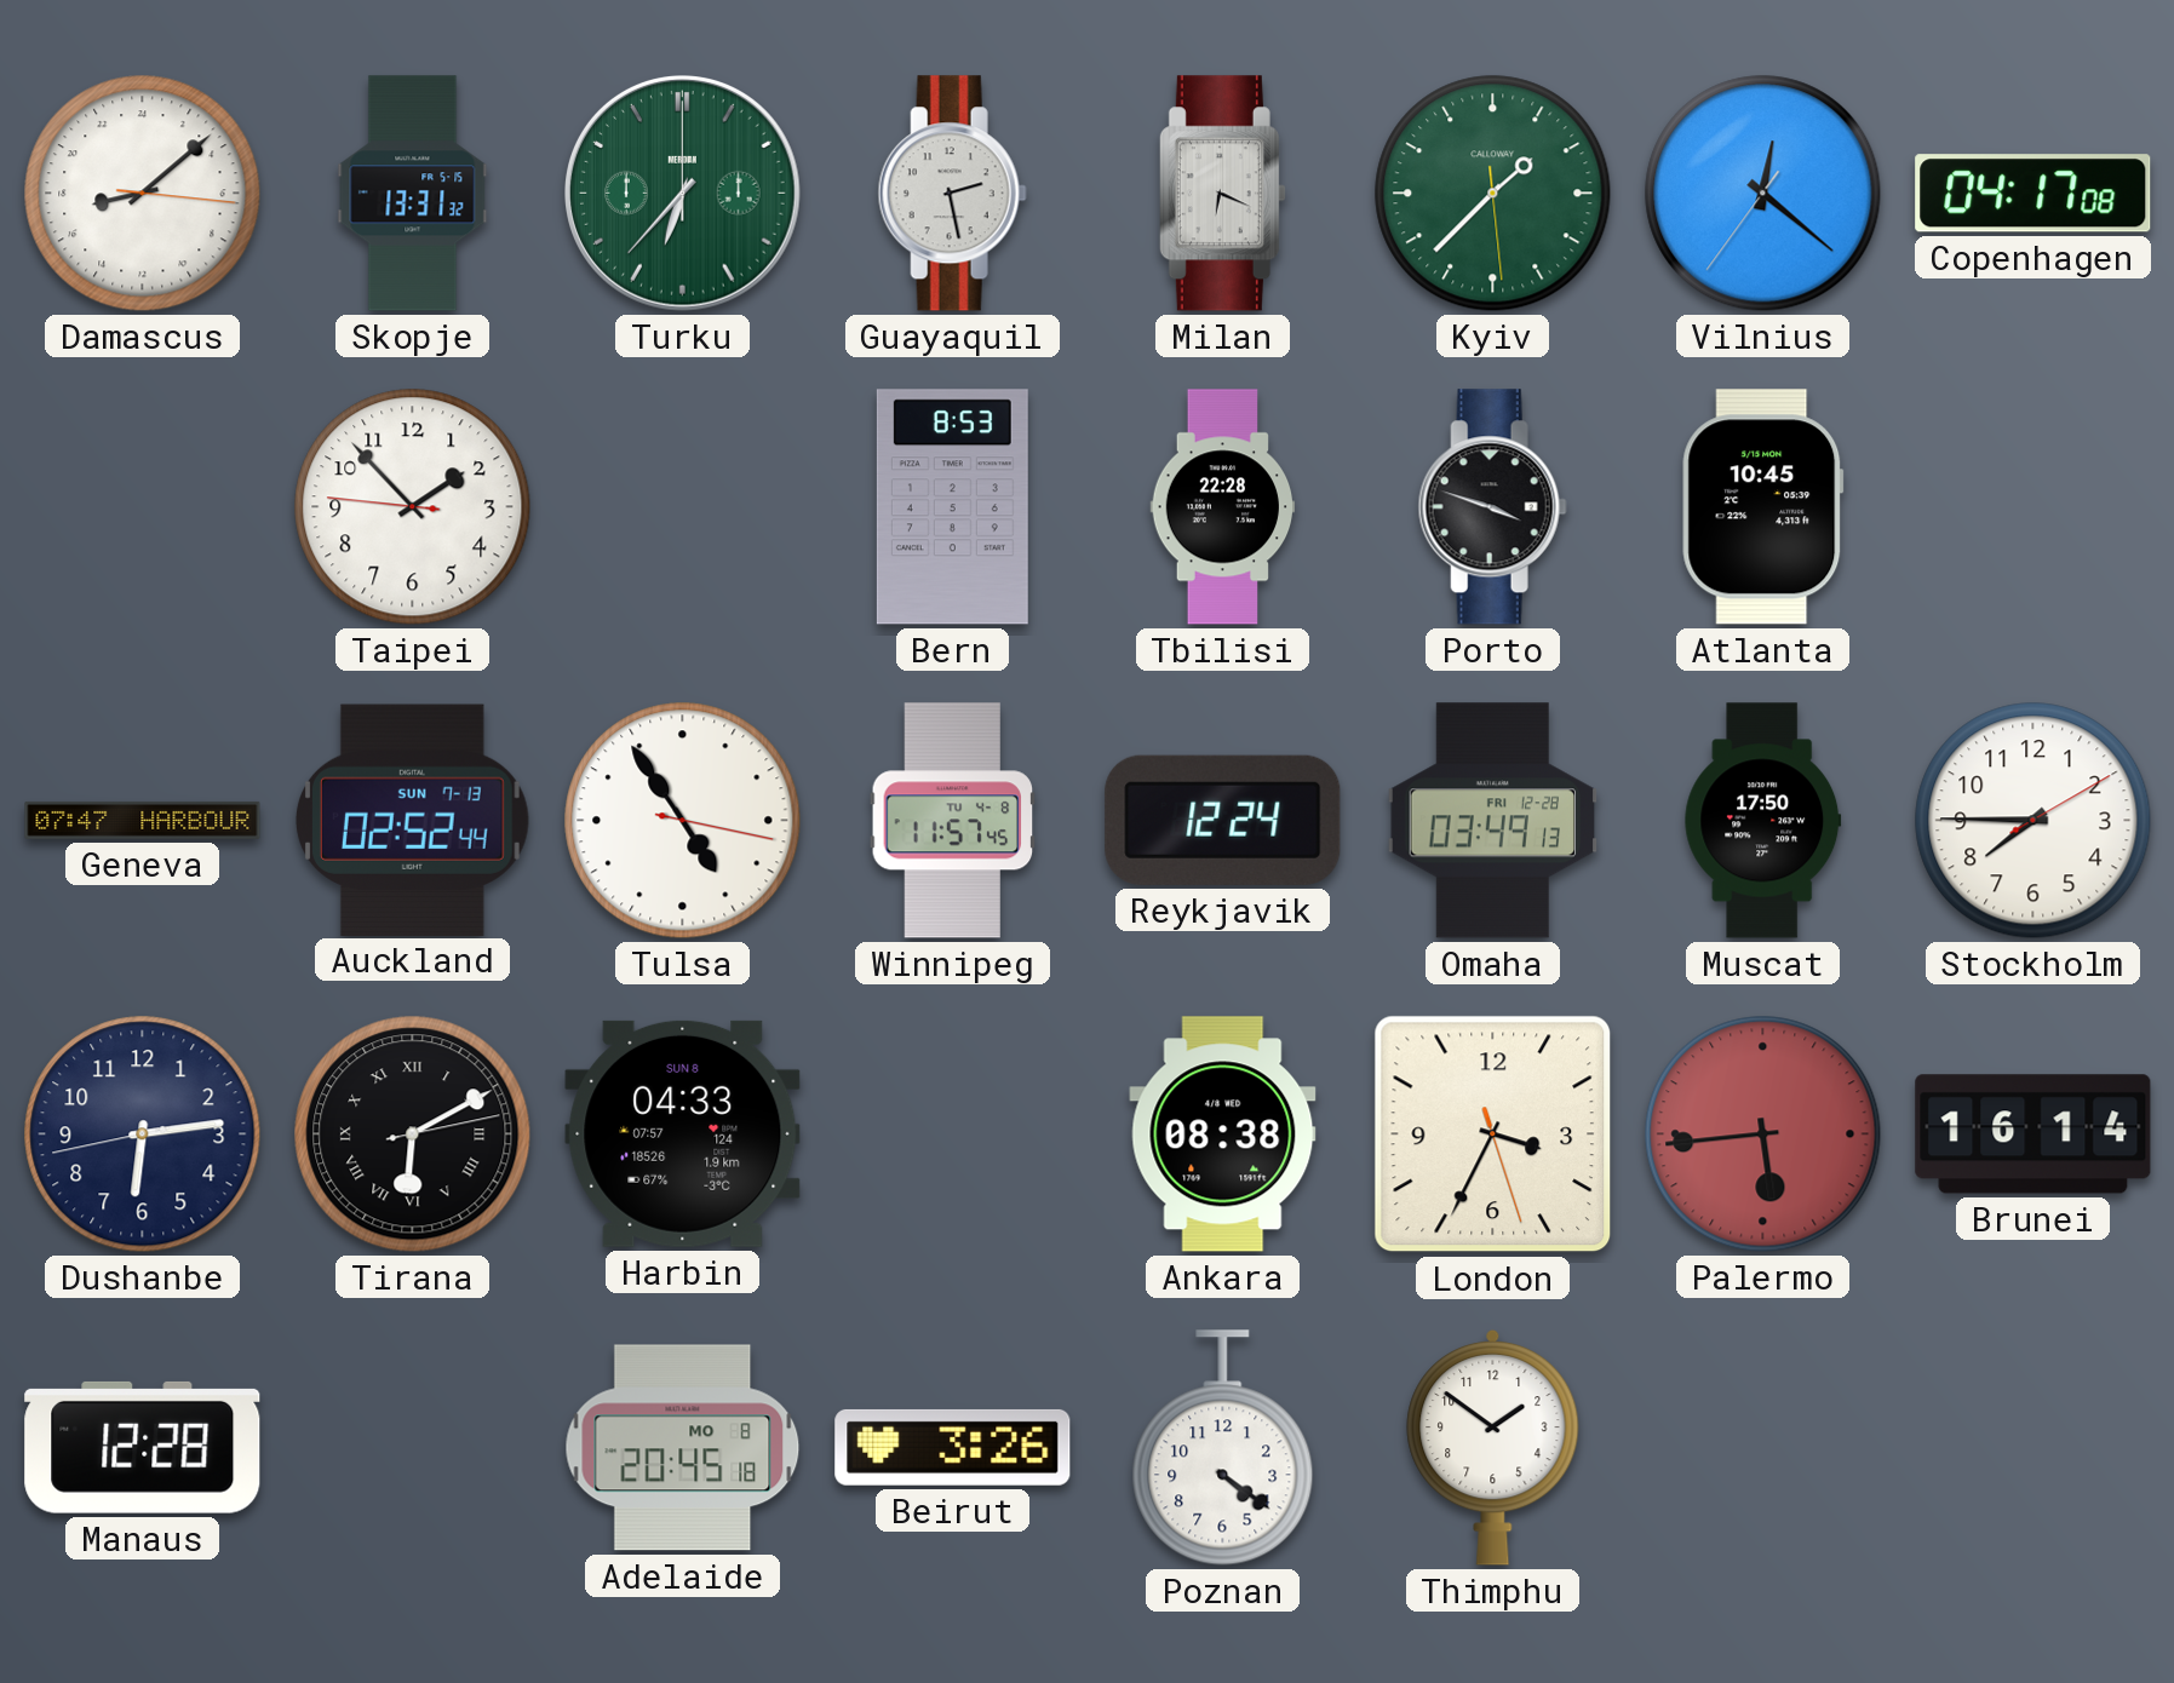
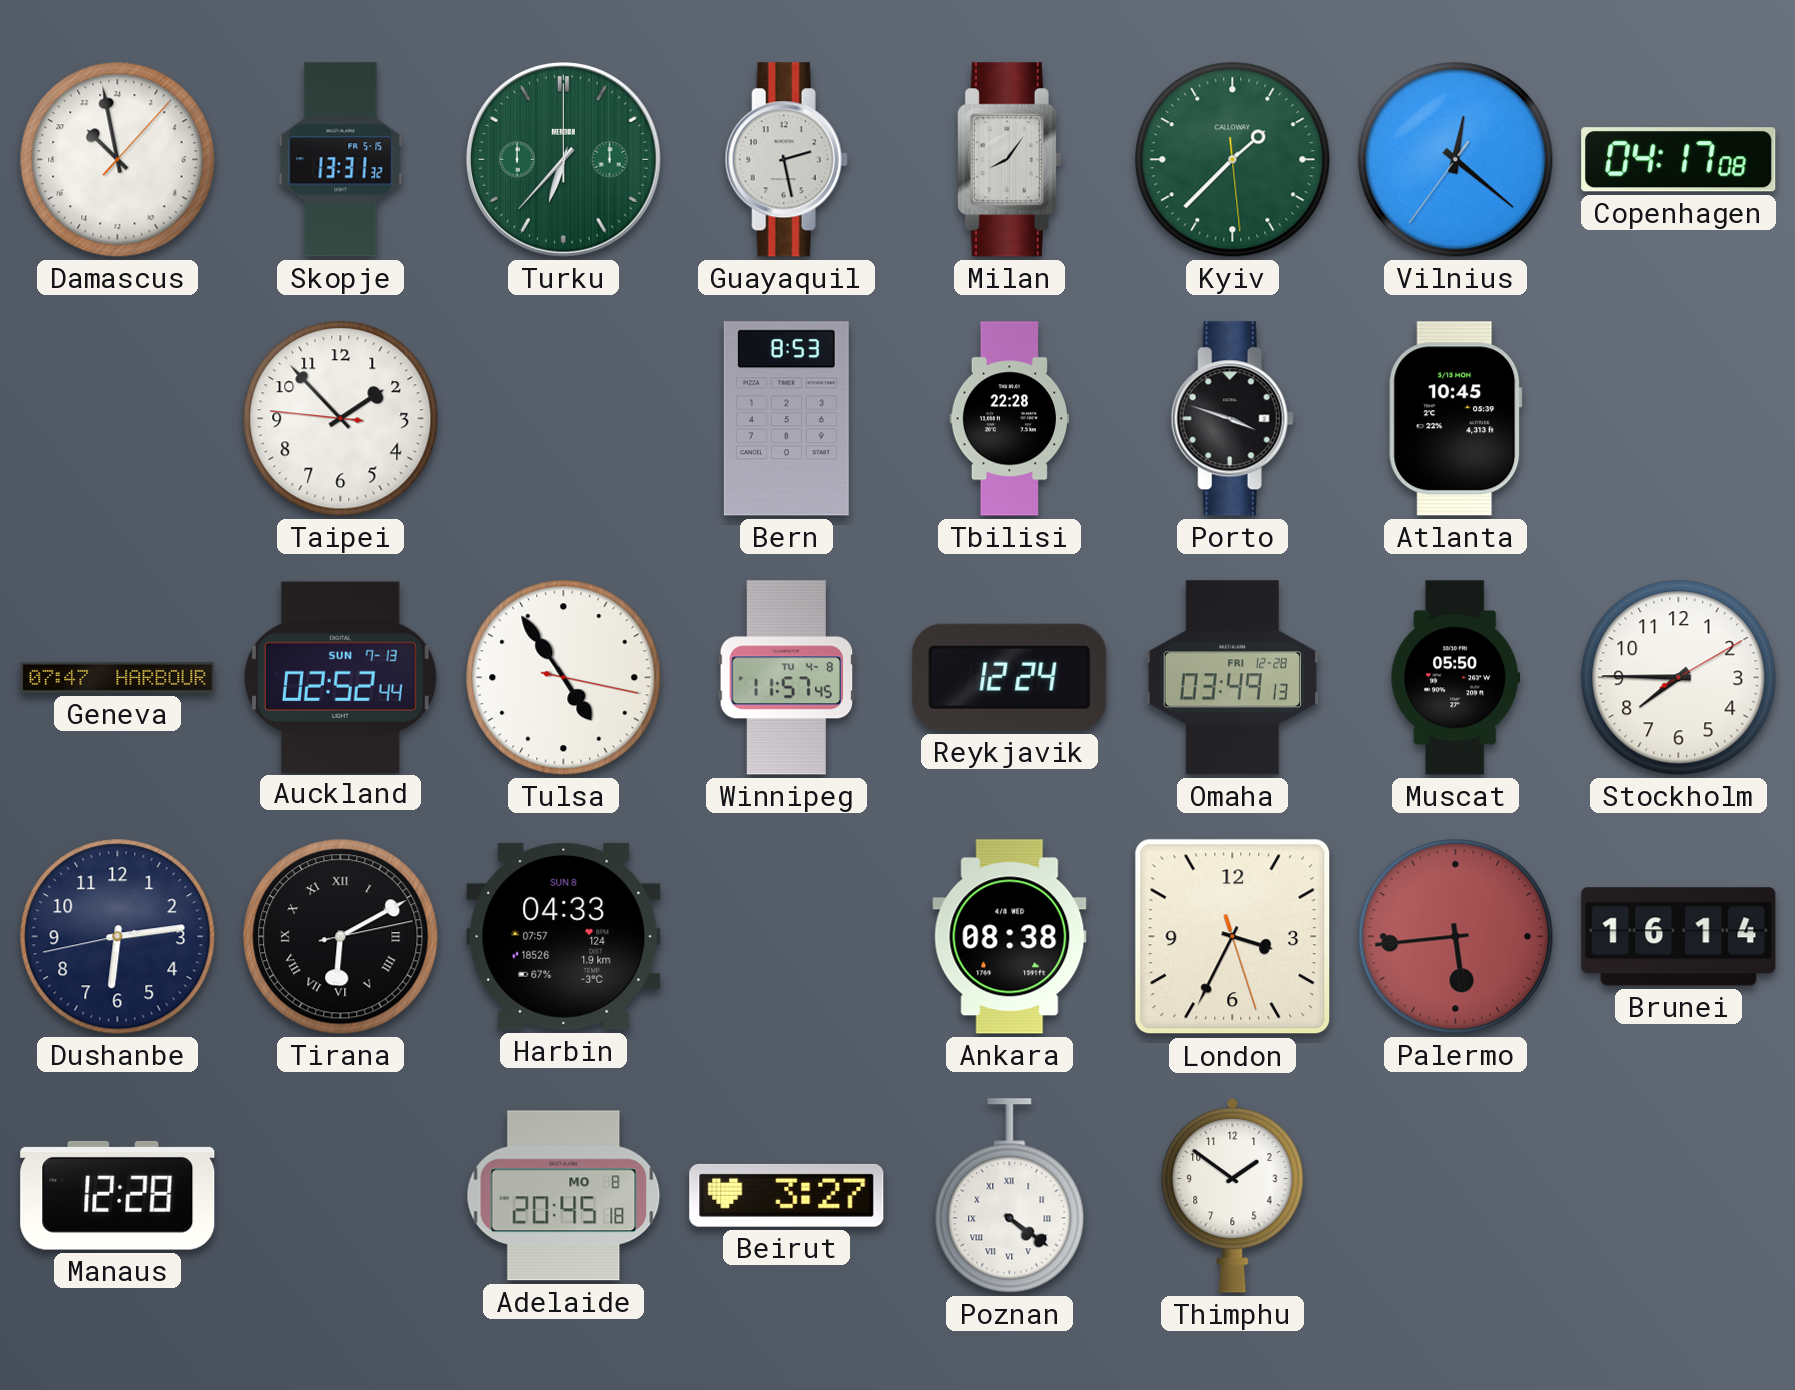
Damascus: 17:08 -> 20:58
Milan: 6:19 -> 8:06
Muscat: 17:50 -> 05:50
Beirut: 3:26 -> 3:27
Poznan numerals: Arabic -> Roman
